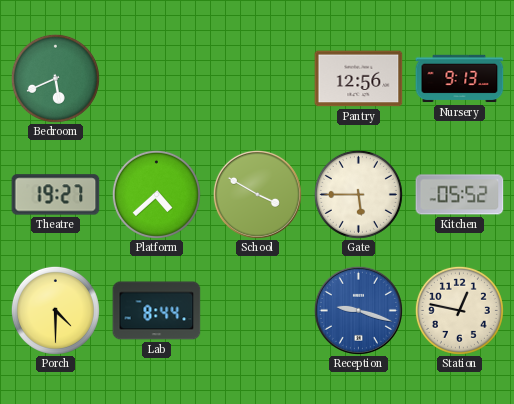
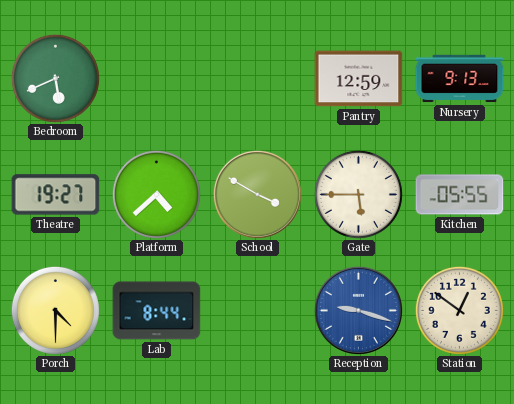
Pantry: 12:56 -> 12:59
Kitchen: 05:52 -> 05:55
Station: 12:47 -> 12:51
